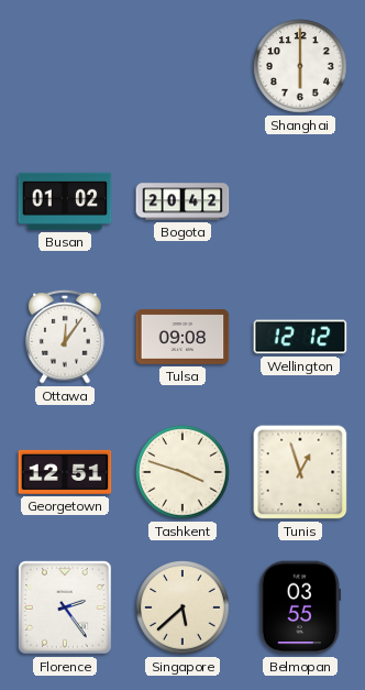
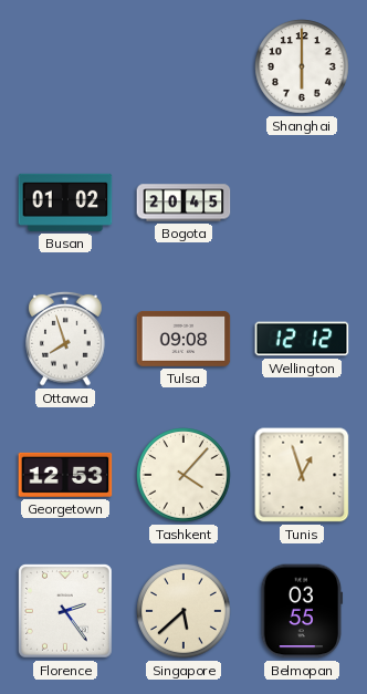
Bogota: 20:42 -> 20:45
Ottawa: 12:06 -> 7:57
Georgetown: 12:51 -> 12:53
Tashkent: 3:48 -> 4:07
